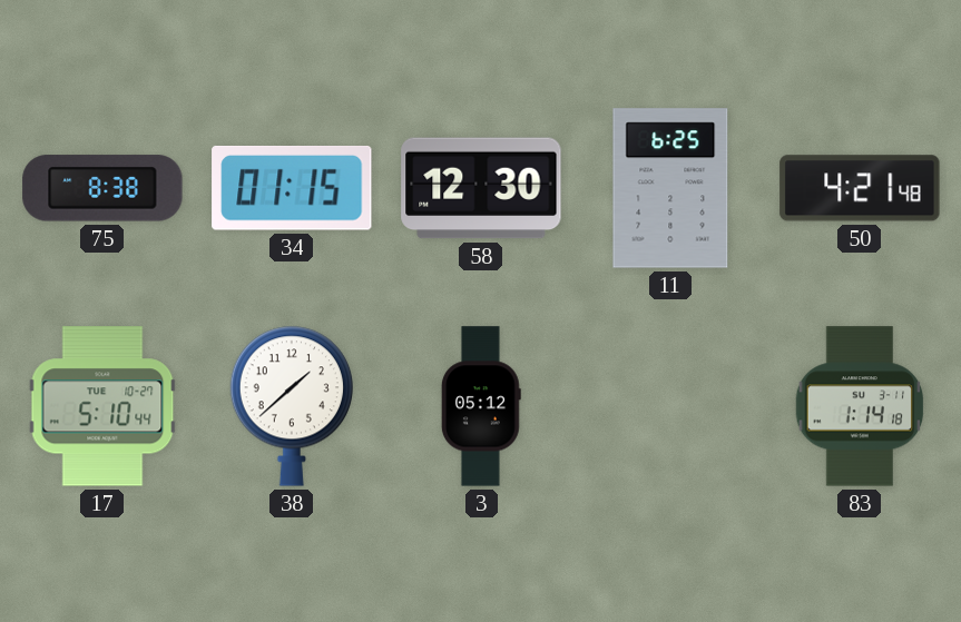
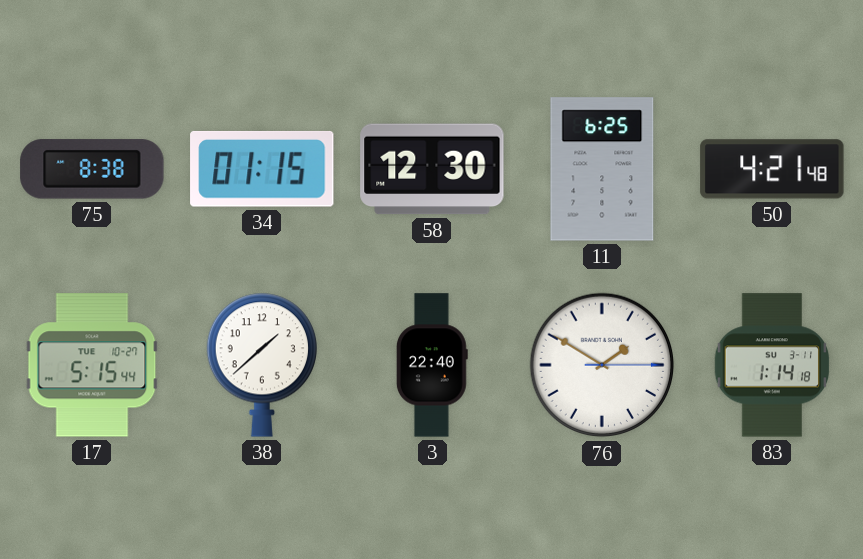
17: 5:10 -> 5:15
3: 05:12 -> 22:40
76: none -> 1:50
